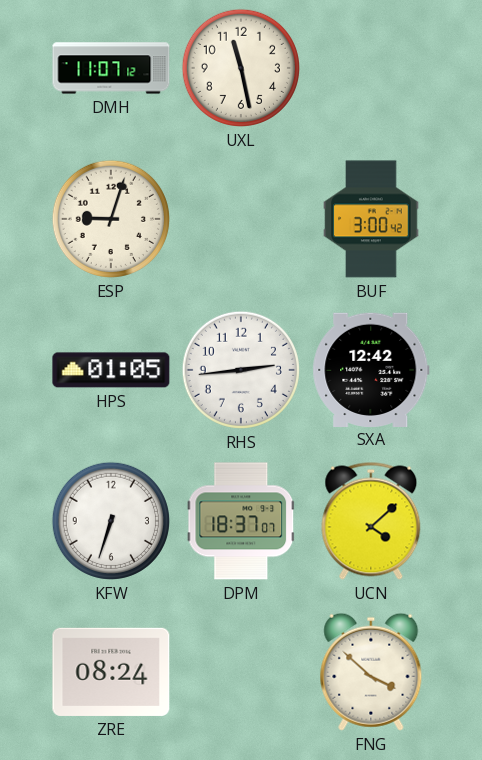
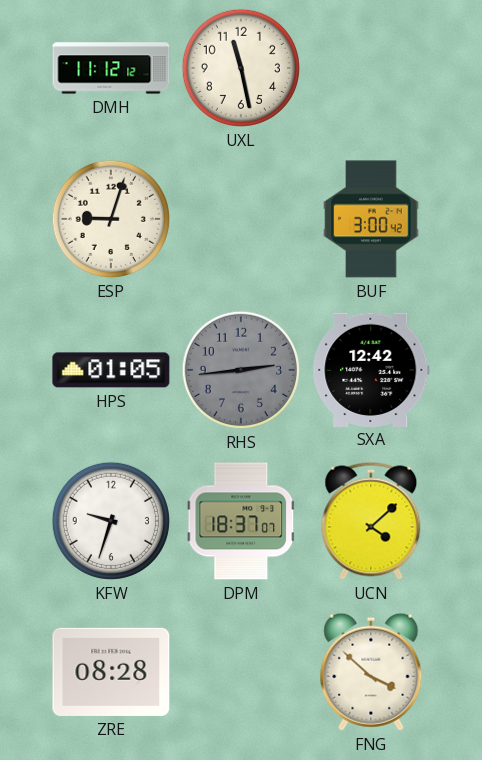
DMH: 11:07 -> 11:12
RHS dial: white -> grey
KFW: 6:33 -> 9:33
ZRE: 08:24 -> 08:28
